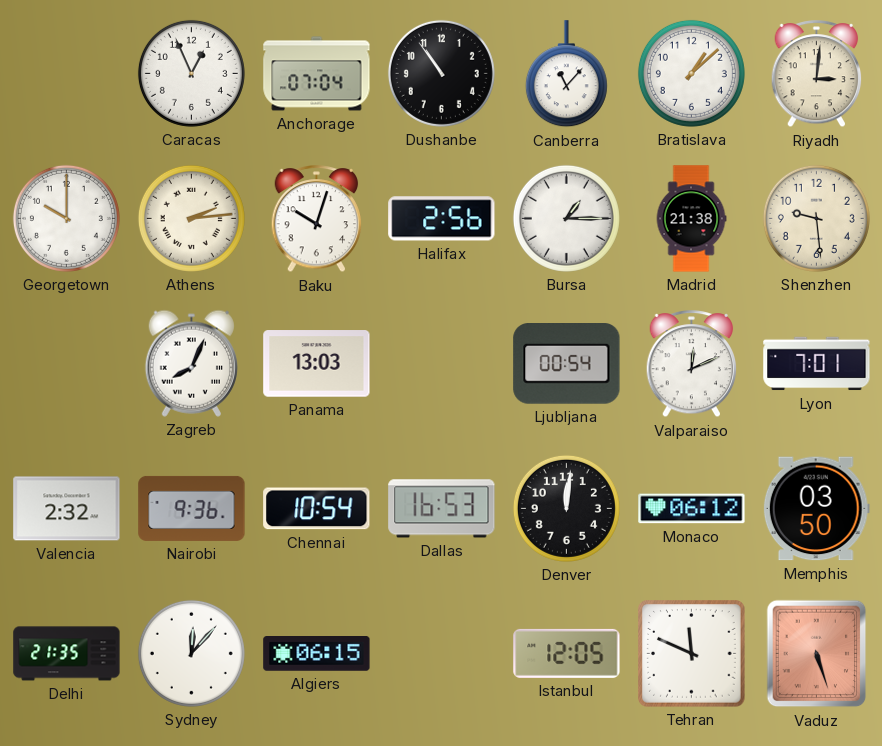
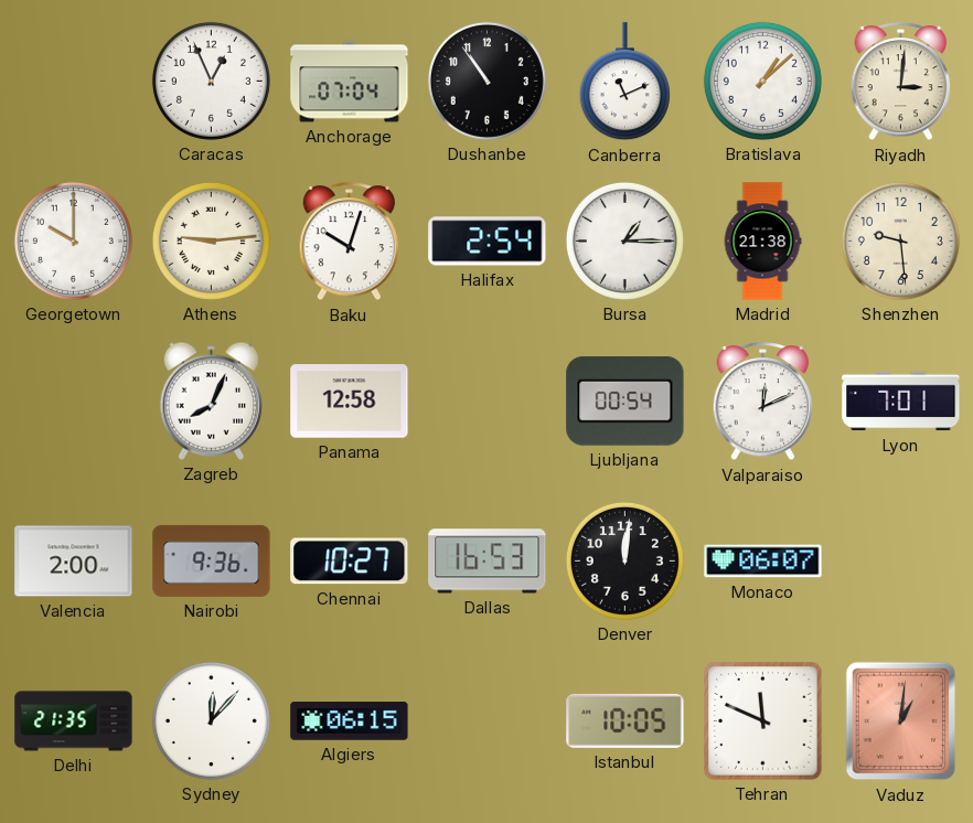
Canberra: 11:07 -> 11:11
Athens: 2:14 -> 9:14
Halifax: 2:56 -> 2:54
Panama: 13:03 -> 12:58
Valencia: 2:32 -> 2:00
Chennai: 10:54 -> 10:27
Monaco: 06:12 -> 06:07
Memphis: 03:50 -> none
Istanbul: 12:05 -> 10:05
Vaduz: 5:27 -> 1:01
